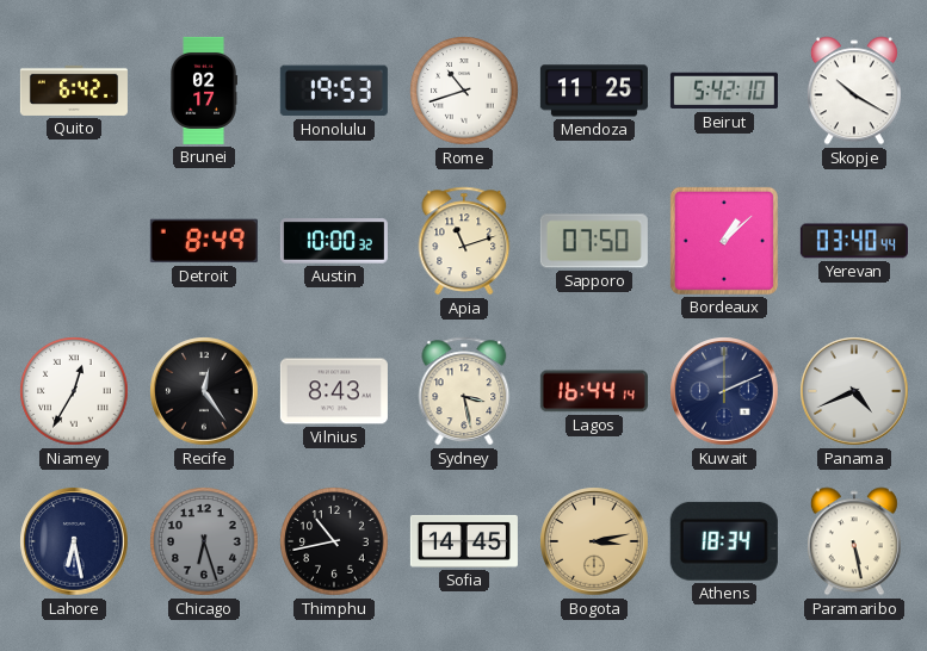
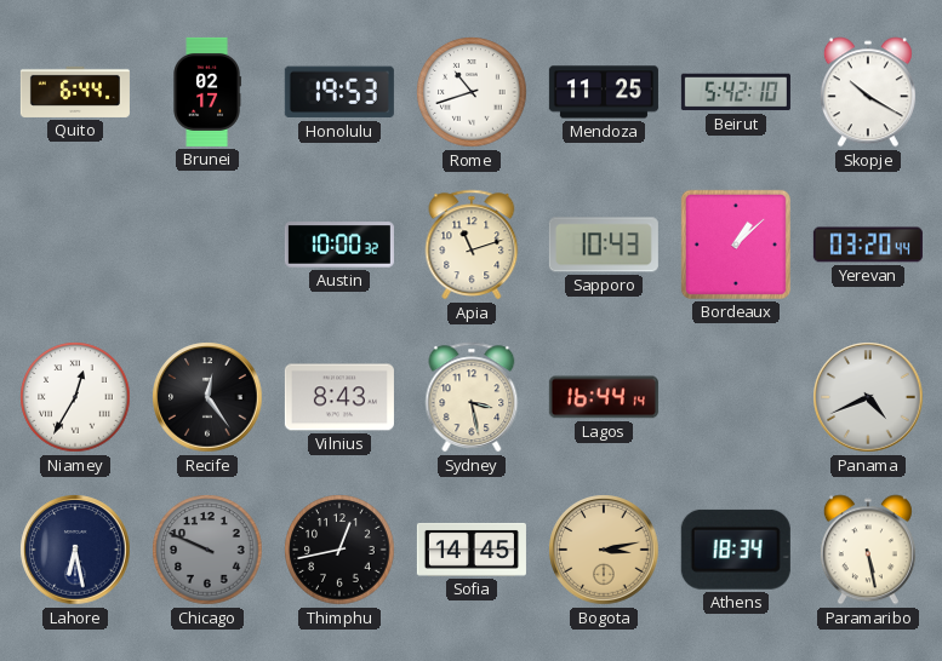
Quito: 6:42 -> 6:44
Detroit: 8:49 -> none
Sapporo: 07:50 -> 10:43
Yerevan: 03:40 -> 03:20
Kuwait: 2:11 -> none
Chicago: 6:27 -> 9:49
Thimphu: 10:43 -> 12:43
